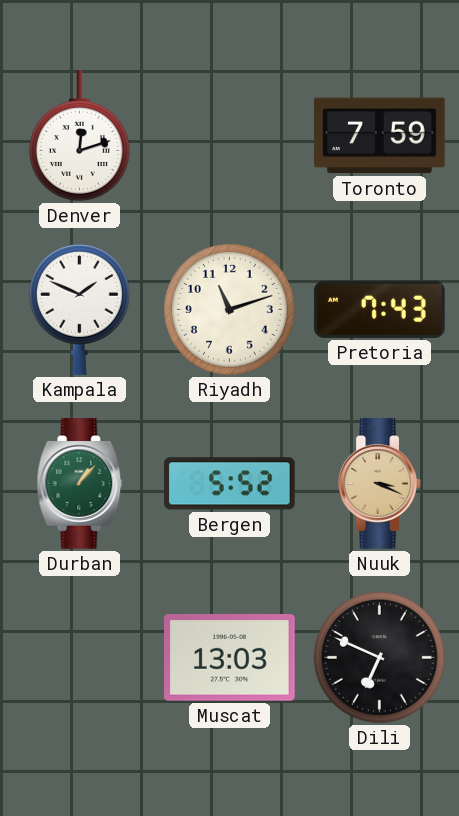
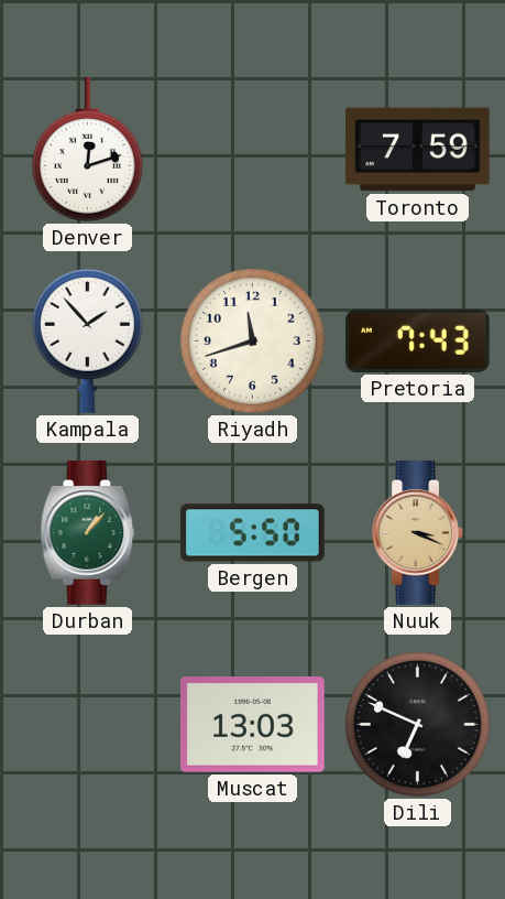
Kampala: 1:49 -> 1:53
Riyadh: 11:12 -> 11:42
Bergen: 5:52 -> 5:50
